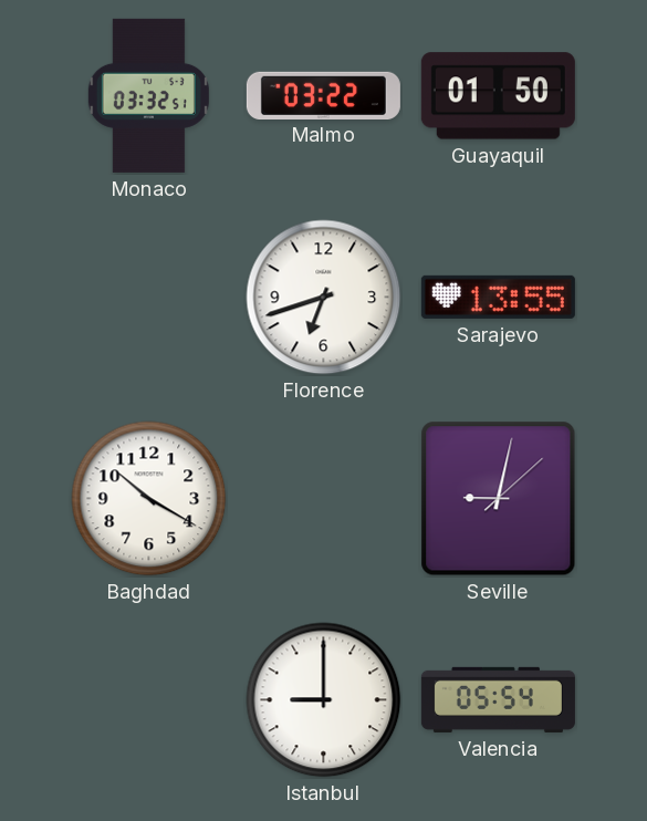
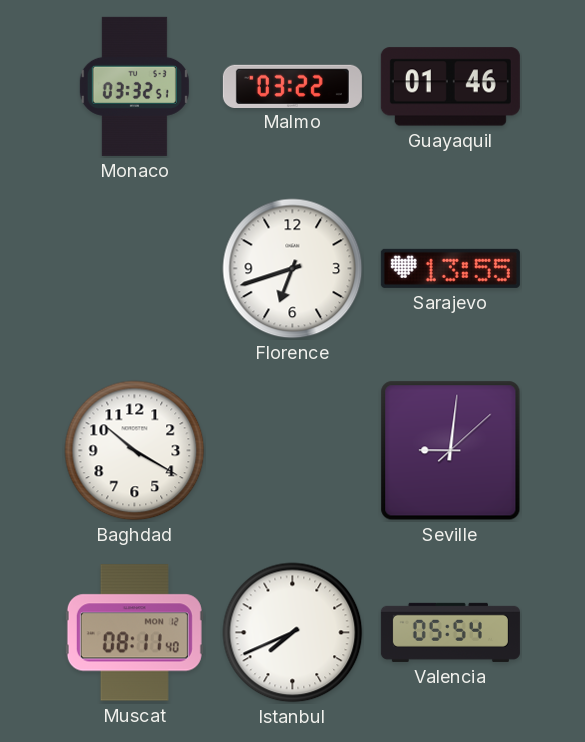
Guayaquil: 01:50 -> 01:46
Seville: 9:02 -> 9:01
Muscat: none -> 08:11
Istanbul: 9:00 -> 7:41
